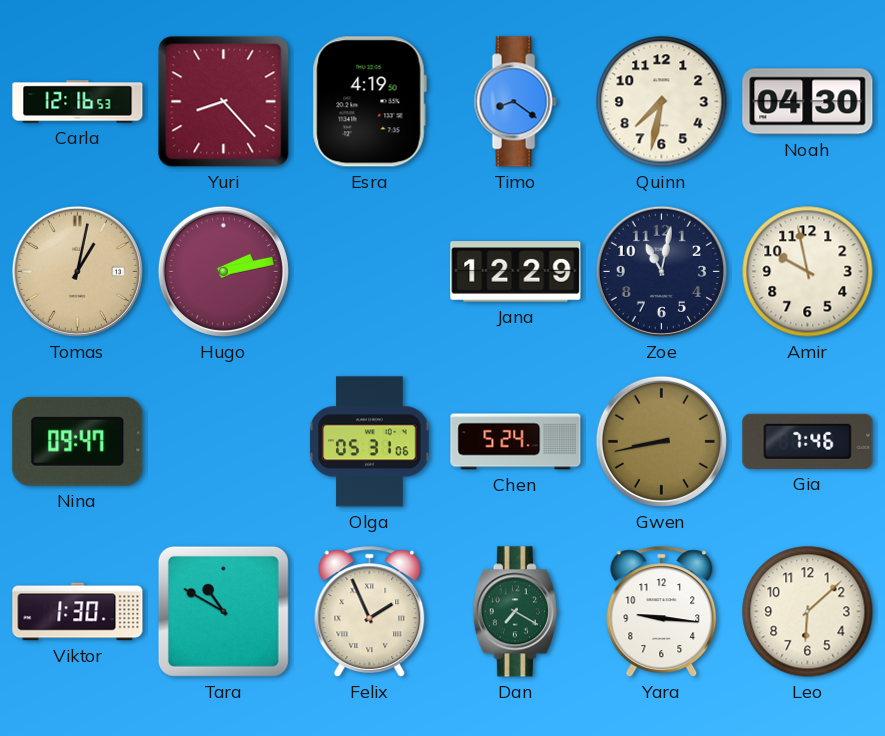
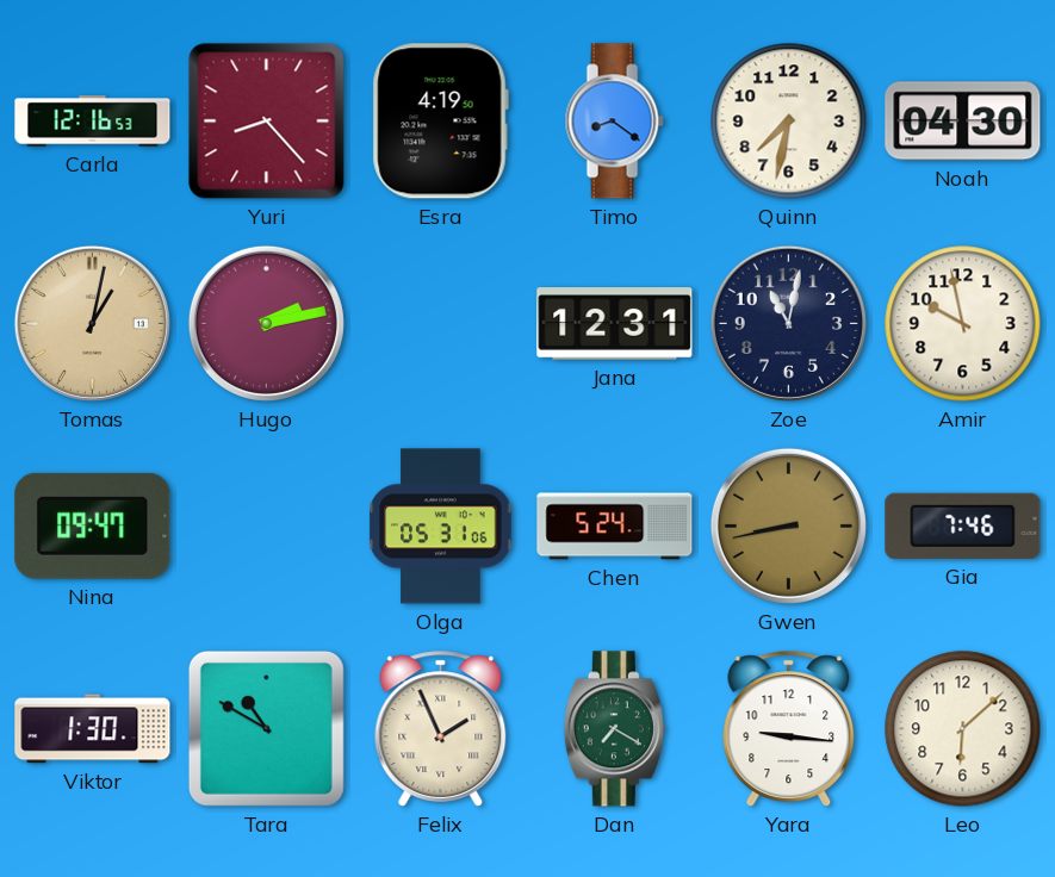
Jana: 12:29 -> 12:31
